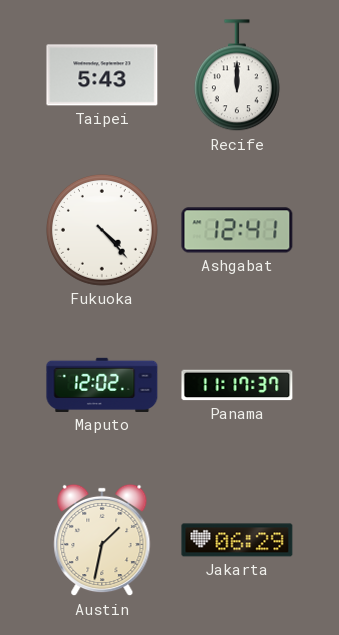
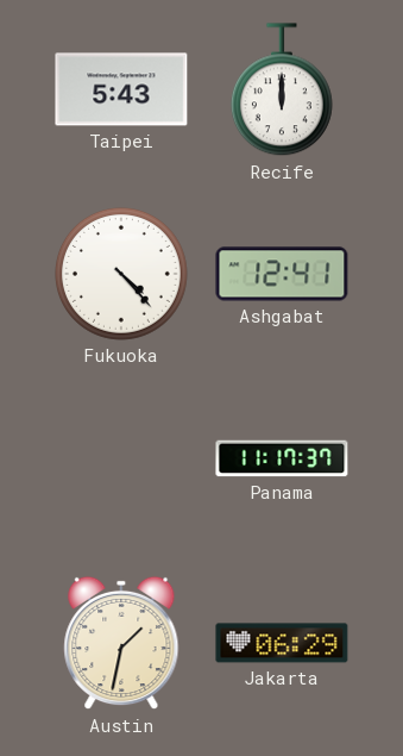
Maputo: 12:02 -> none
